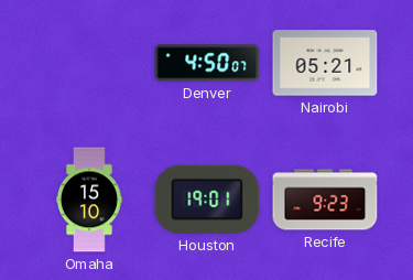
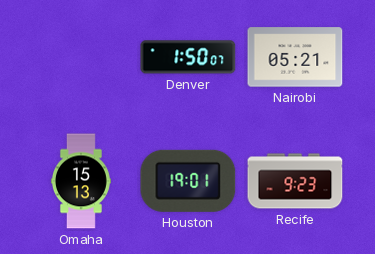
Denver: 4:50 -> 1:50
Omaha: 15:10 -> 15:13
